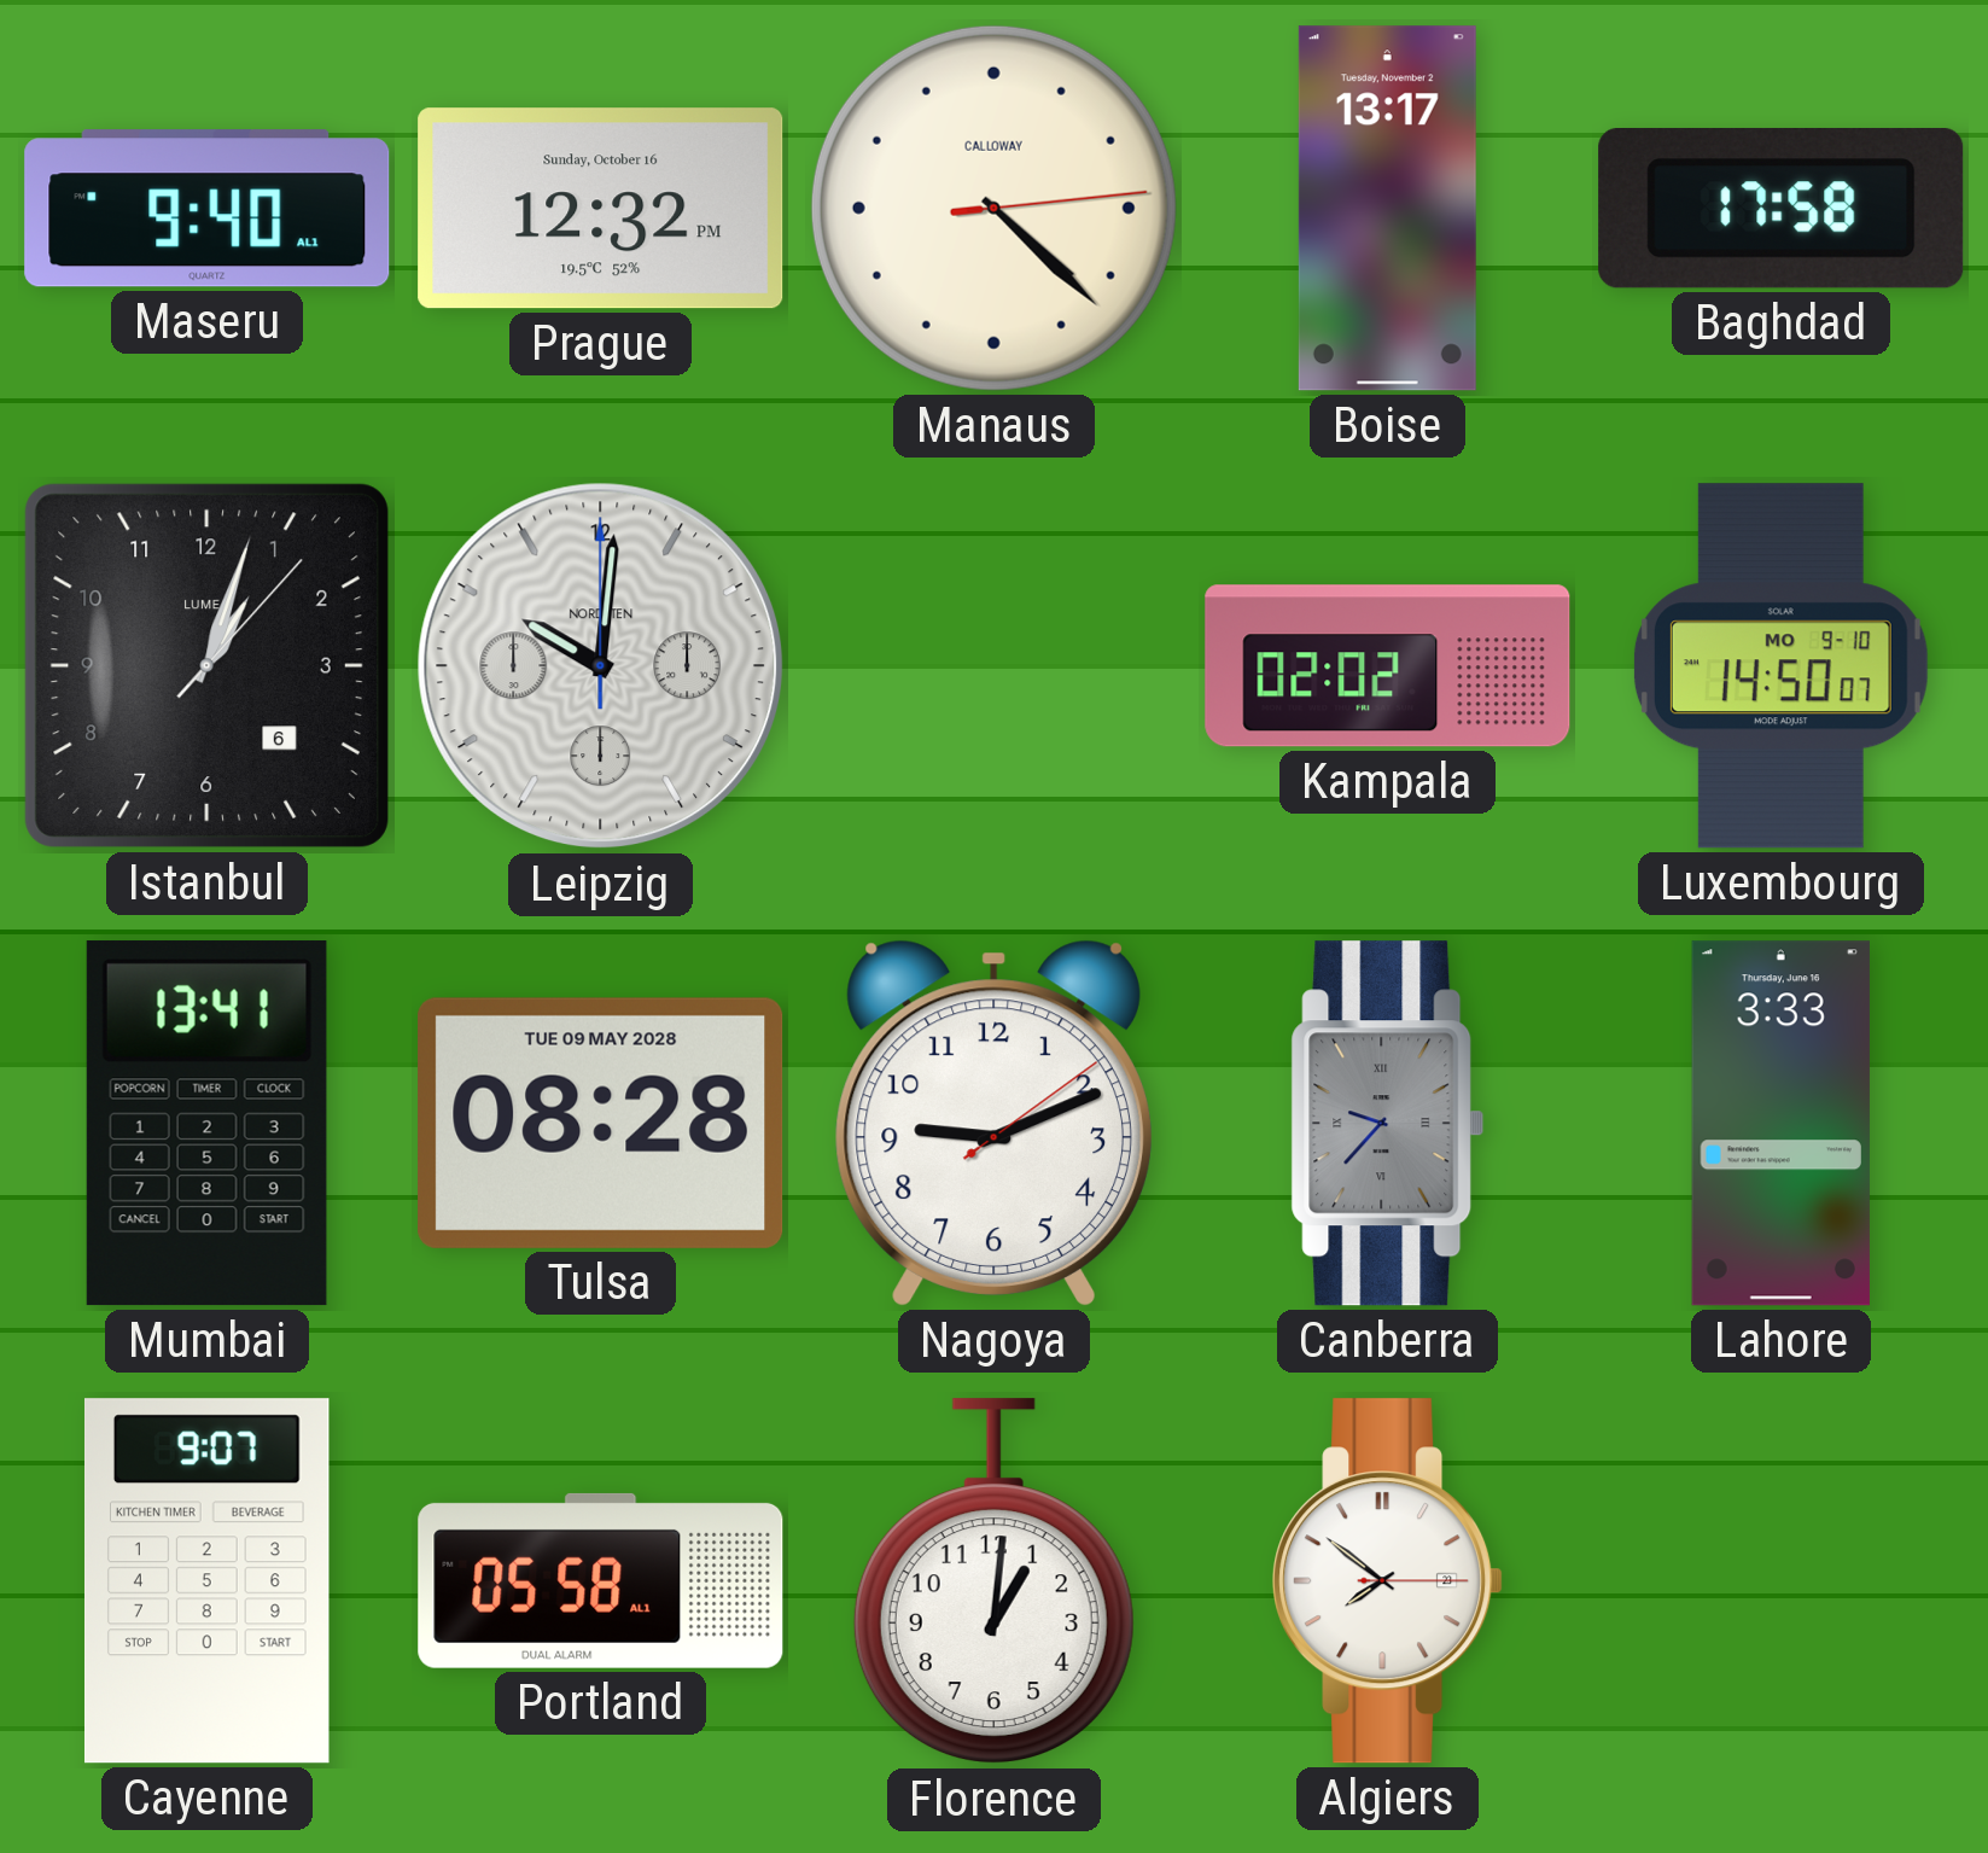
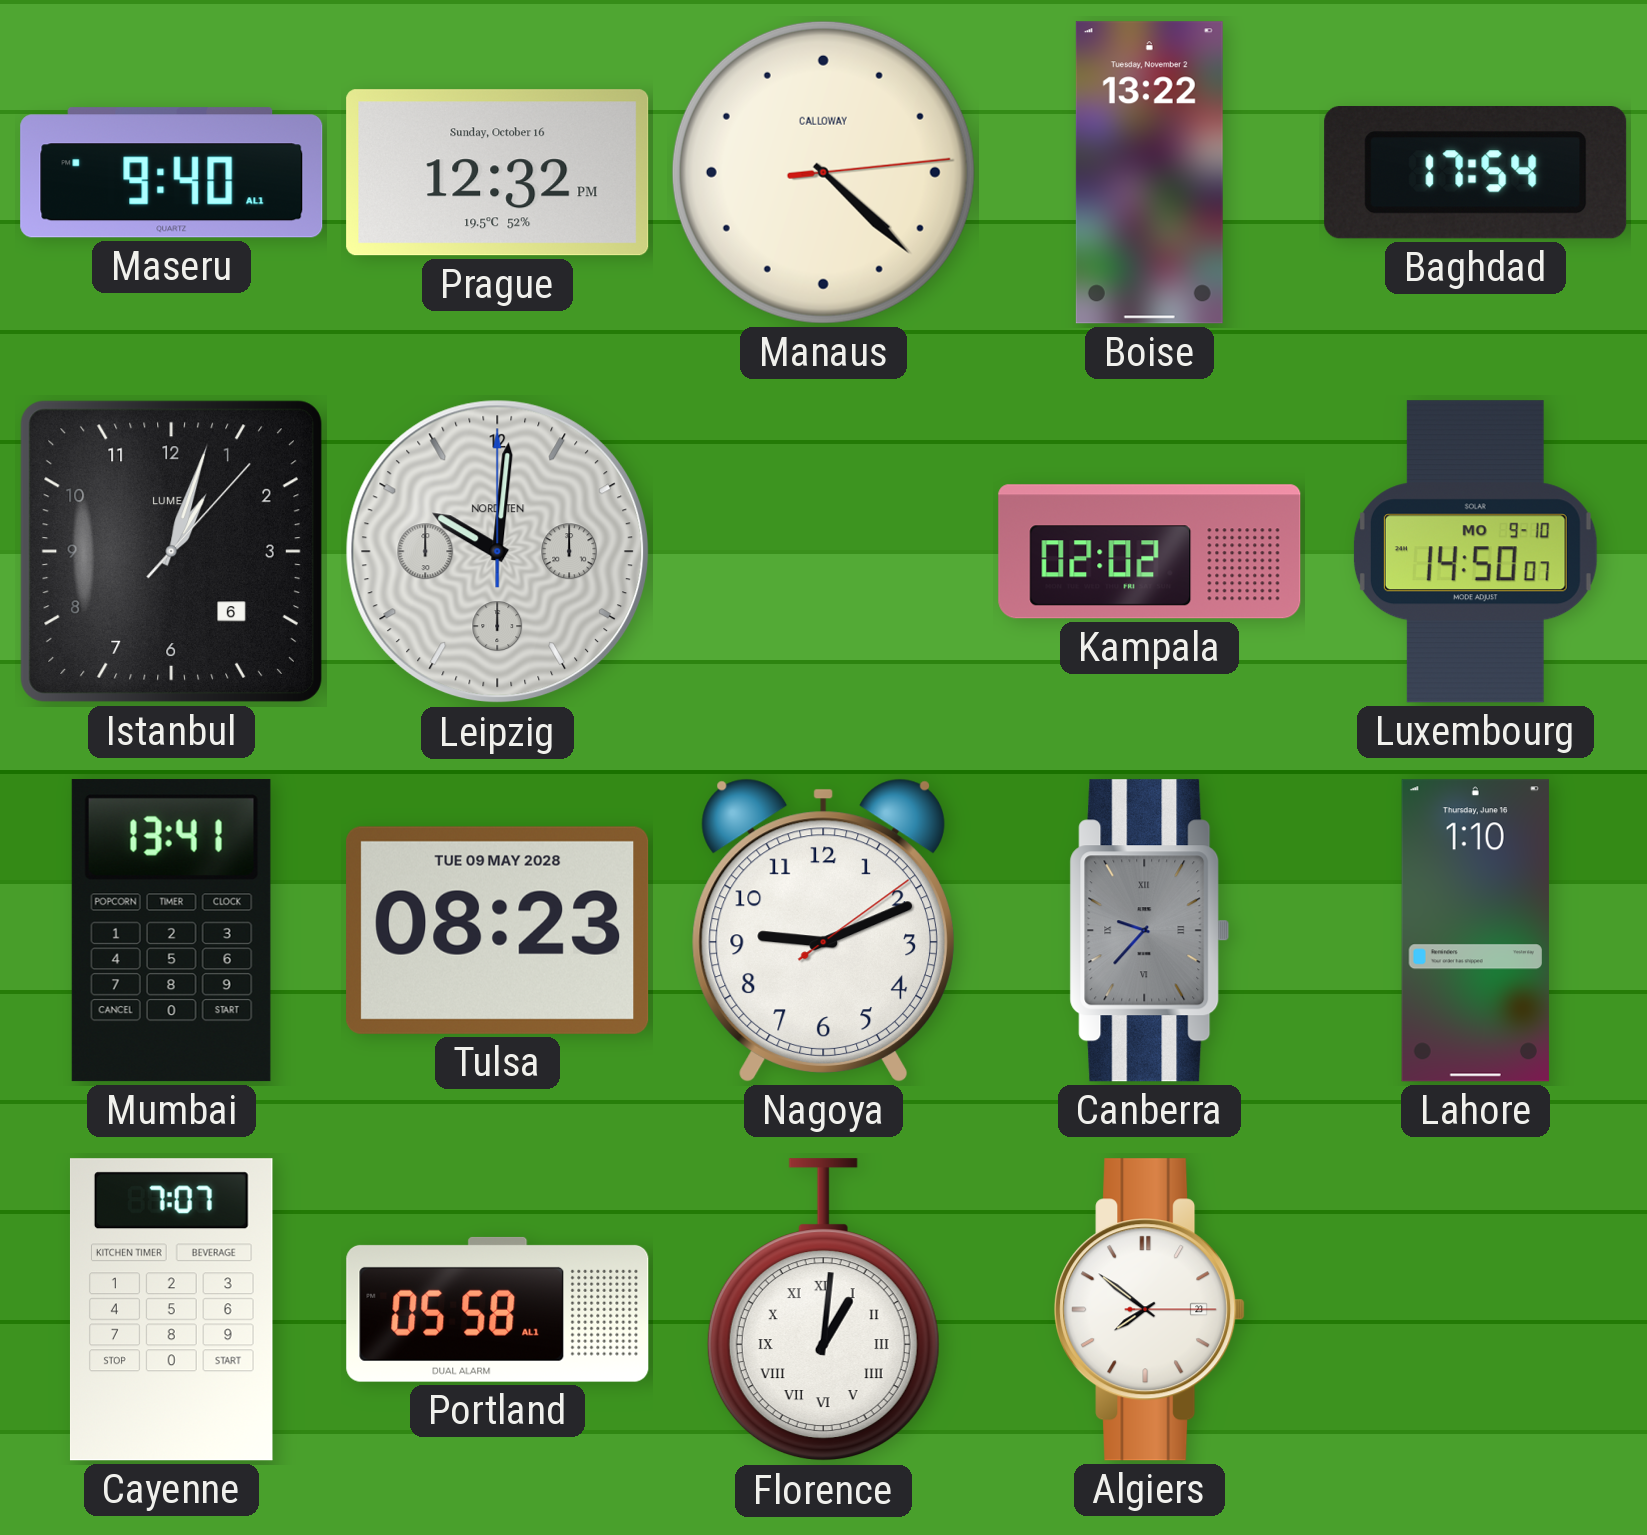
Boise: 13:17 -> 13:22
Baghdad: 17:58 -> 17:54
Tulsa: 08:28 -> 08:23
Lahore: 3:33 -> 1:10
Cayenne: 9:07 -> 7:07
Florence numerals: Arabic -> Roman
